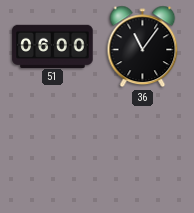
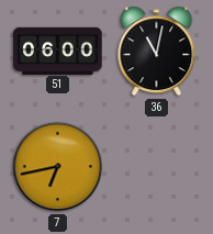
36: 11:06 -> 11:02
7: none -> 6:43
